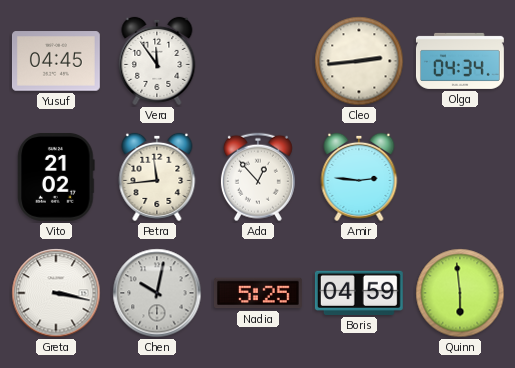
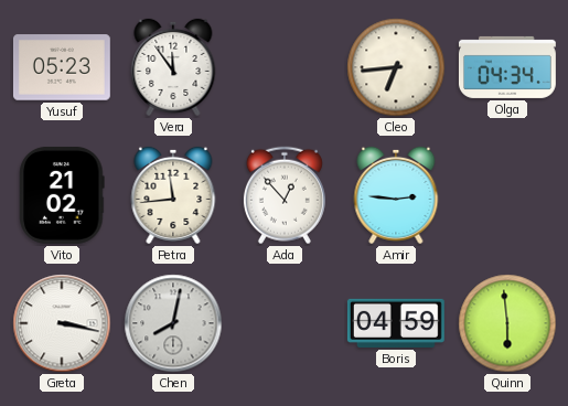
Yusuf: 04:45 -> 05:23
Cleo: 2:44 -> 6:44
Chen: 10:02 -> 8:02
Nadia: 5:25 -> none
